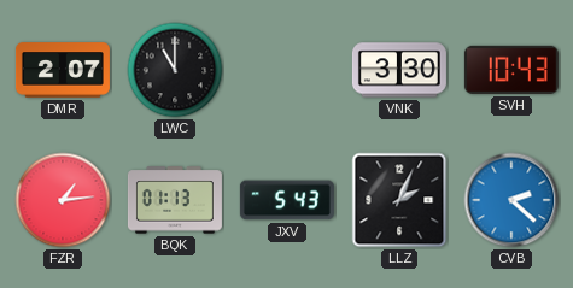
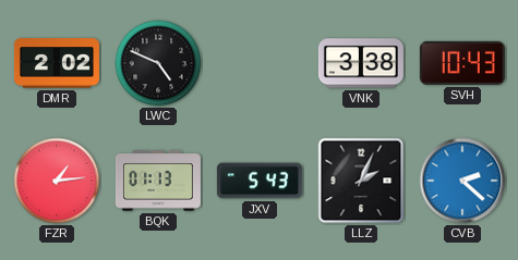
DMR: 2:07 -> 2:02
LWC: 11:00 -> 4:49
VNK: 3:30 -> 3:38
